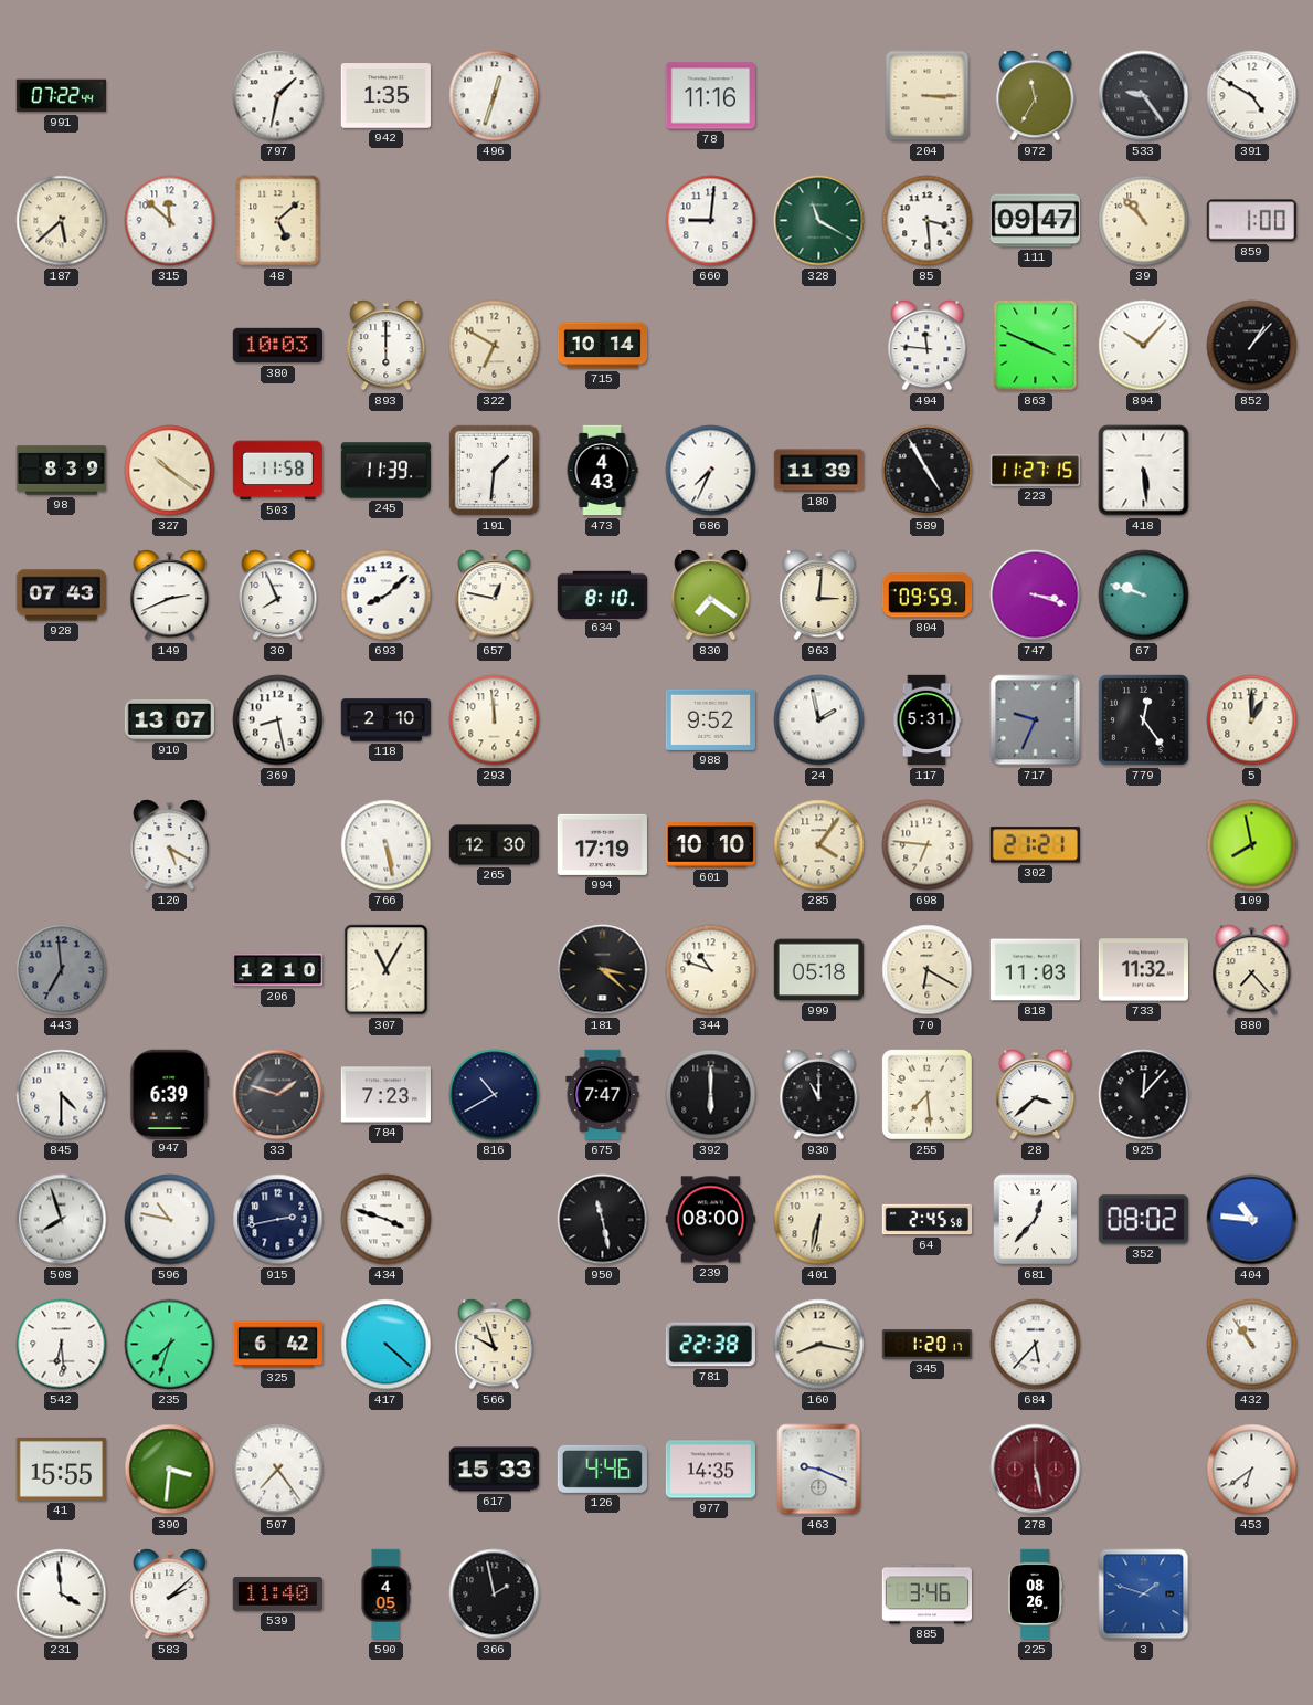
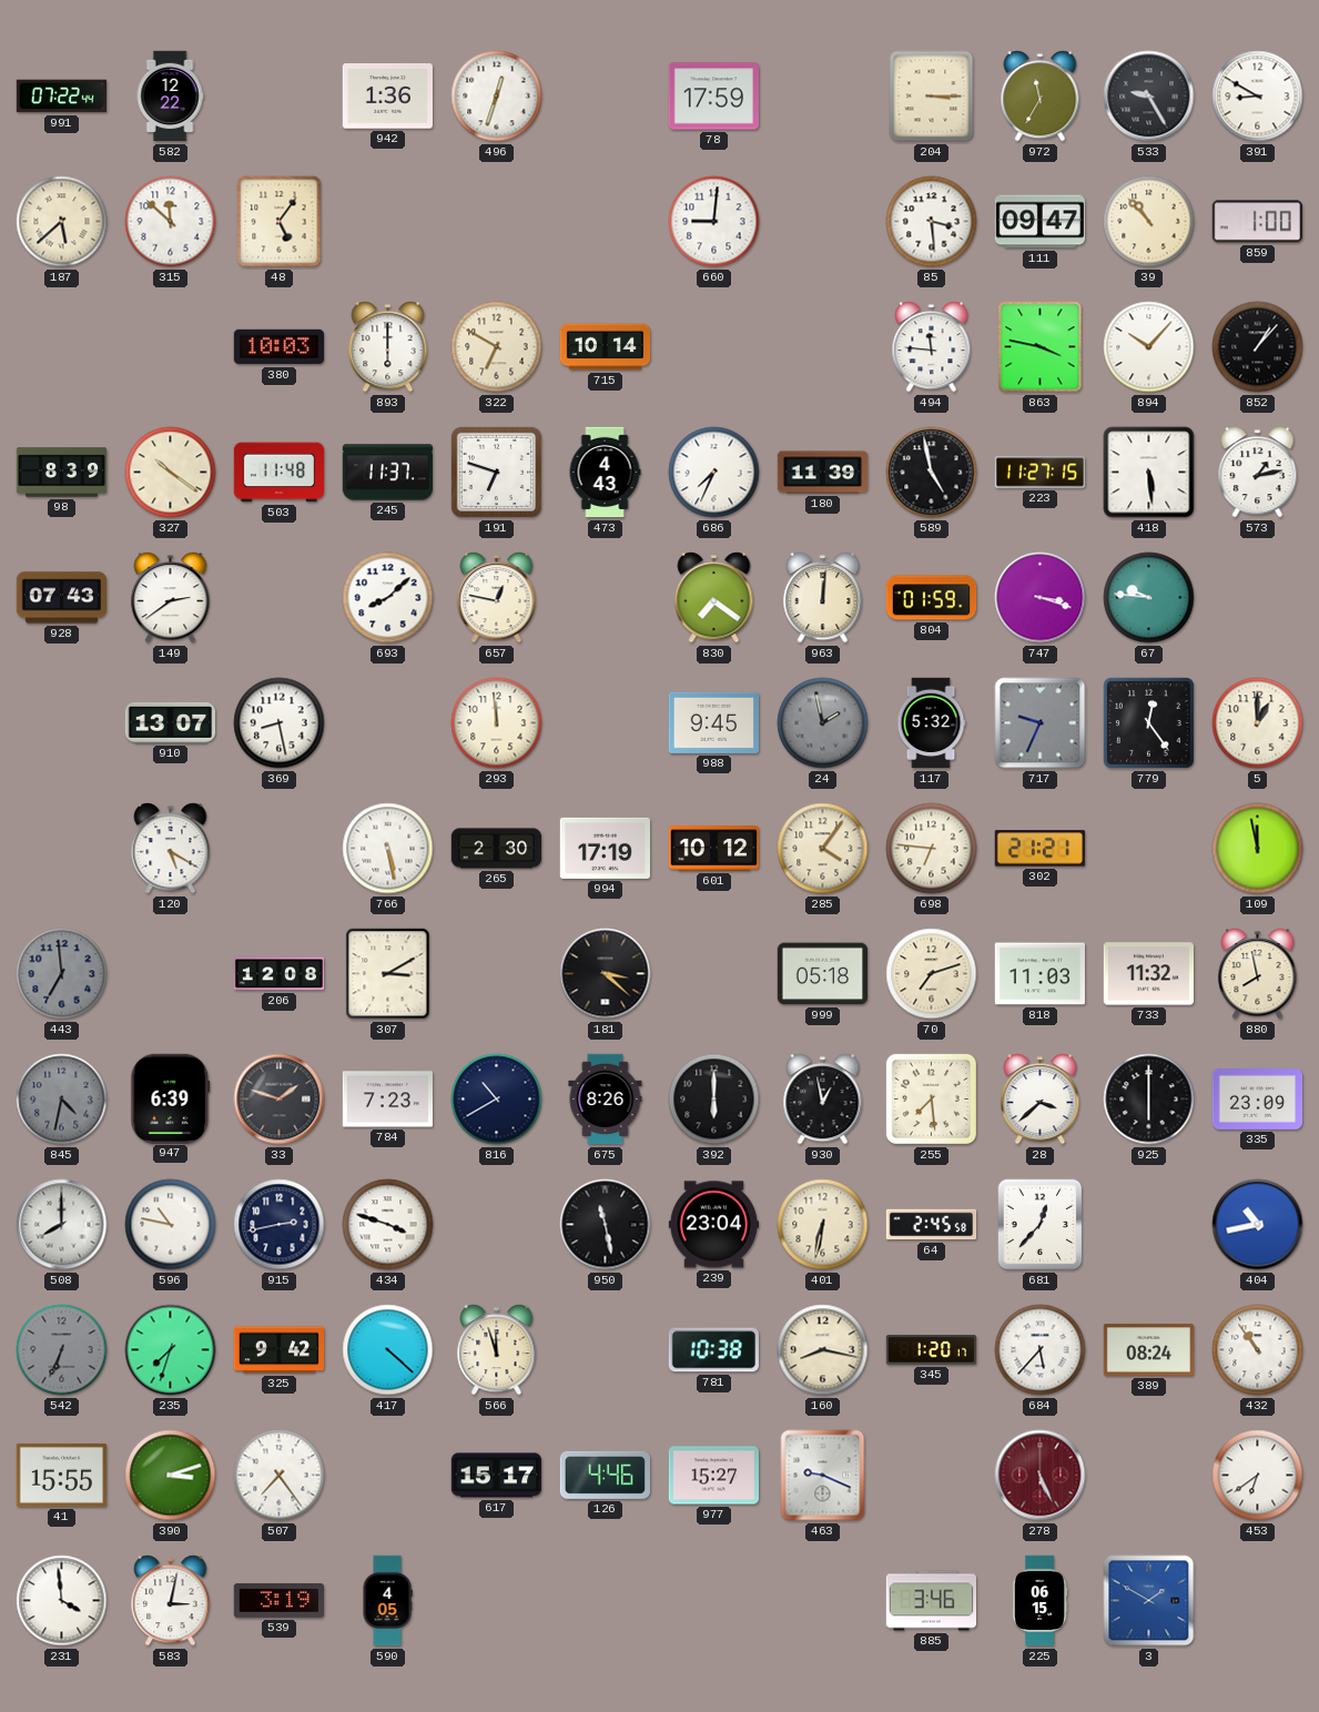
582: none -> 12:22
797: 1:32 -> none
942: 1:35 -> 1:36
78: 11:16 -> 17:59
533: 9:24 -> 9:25
391: 4:50 -> 8:50
48: 5:08 -> 5:06
328: 11:20 -> none
863: 3:49 -> 3:47
503: 11:58 -> 11:48
245: 11:39 -> 11:37
191: 1:31 -> 6:48
589: 4:55 -> 4:58
573: none -> 1:13
149: 2:41 -> 2:39
30: 7:56 -> none
634: 8:10 -> none
963: 3:01 -> 12:01
804: 09:59 -> 01:59
67: 9:48 -> 9:46
118: 2:10 -> none
988: 9:52 -> 9:45
24 dial: white -> grey
117: 5:31 -> 5:32
265: 12:30 -> 2:30
601: 10:10 -> 10:12
109: 7:58 -> 11:58
206: 12:10 -> 12:08
307: 11:05 -> 3:10
344: 10:48 -> none
70: 6:20 -> 7:12
880: 7:23 -> 7:58
845: 4:30 -> 4:32
845 dial: white -> grey
675: 7:47 -> 8:26
930: 11:00 -> 12:58
925: 12:07 -> 6:00
335: none -> 23:09
508: 7:57 -> 8:00
239: 08:00 -> 23:04
352: 08:02 -> none
404: 10:46 -> 10:43
542: 6:29 -> 6:34
542 dial: white -> grey
325: 6:42 -> 9:42
566: 9:57 -> 11:57
781: 22:38 -> 10:38
389: none -> 08:24
390: 3:31 -> 3:12
617: 15:33 -> 15:17
977: 14:35 -> 15:27
278: 5:28 -> 5:26
583: 2:08 -> 3:02
539: 11:40 -> 3:19
366: 1:58 -> none
225: 08:26 -> 06:15
3: 1:48 -> 1:50
